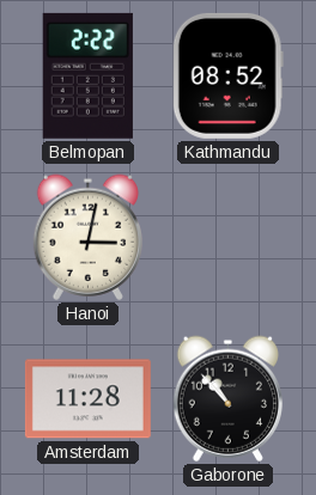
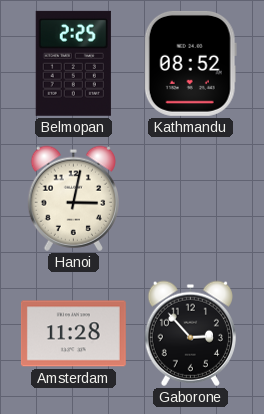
Belmopan: 2:22 -> 2:25
Gaborone: 10:53 -> 2:53
